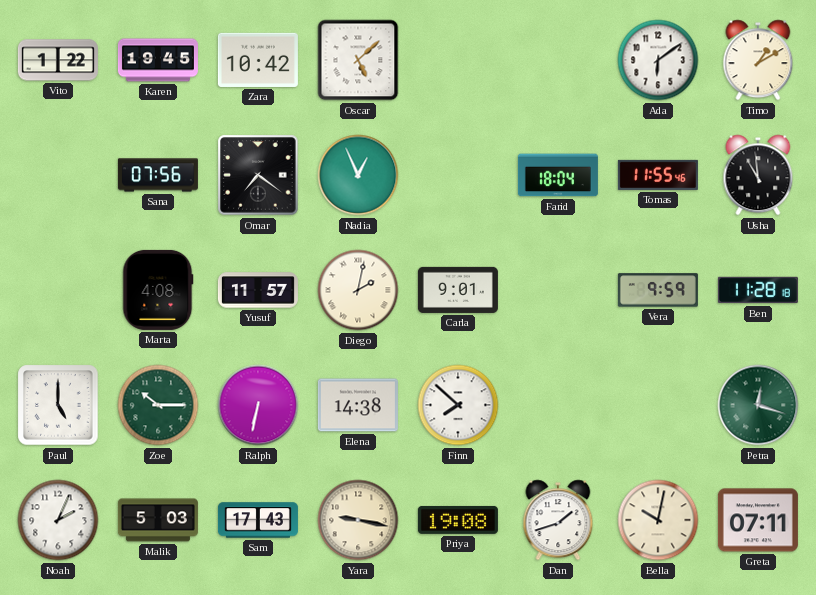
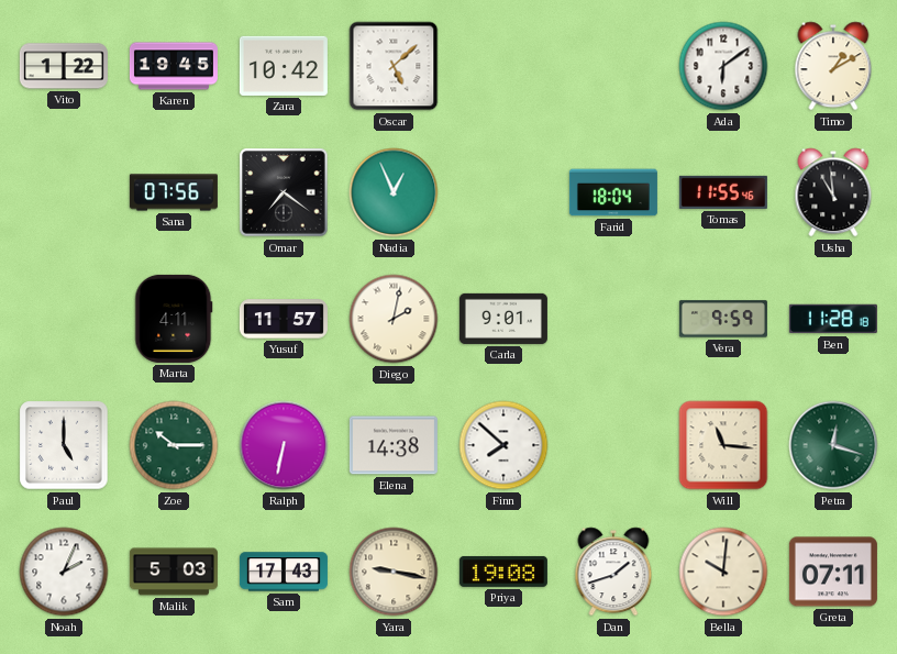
Marta: 4:08 -> 4:11
Will: none -> 11:16
Bella: 10:02 -> 10:01
